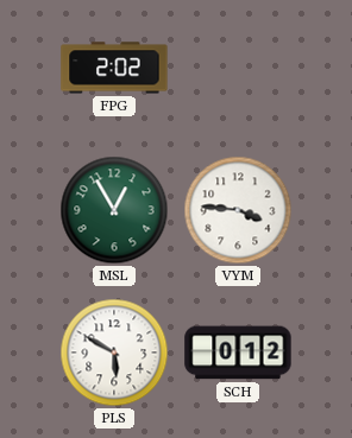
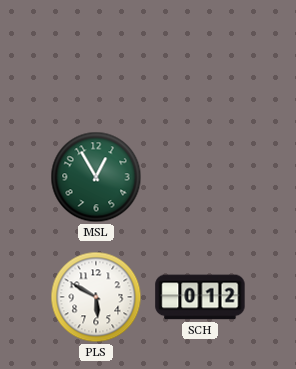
FPG: 2:02 -> none
VYM: 3:46 -> none
